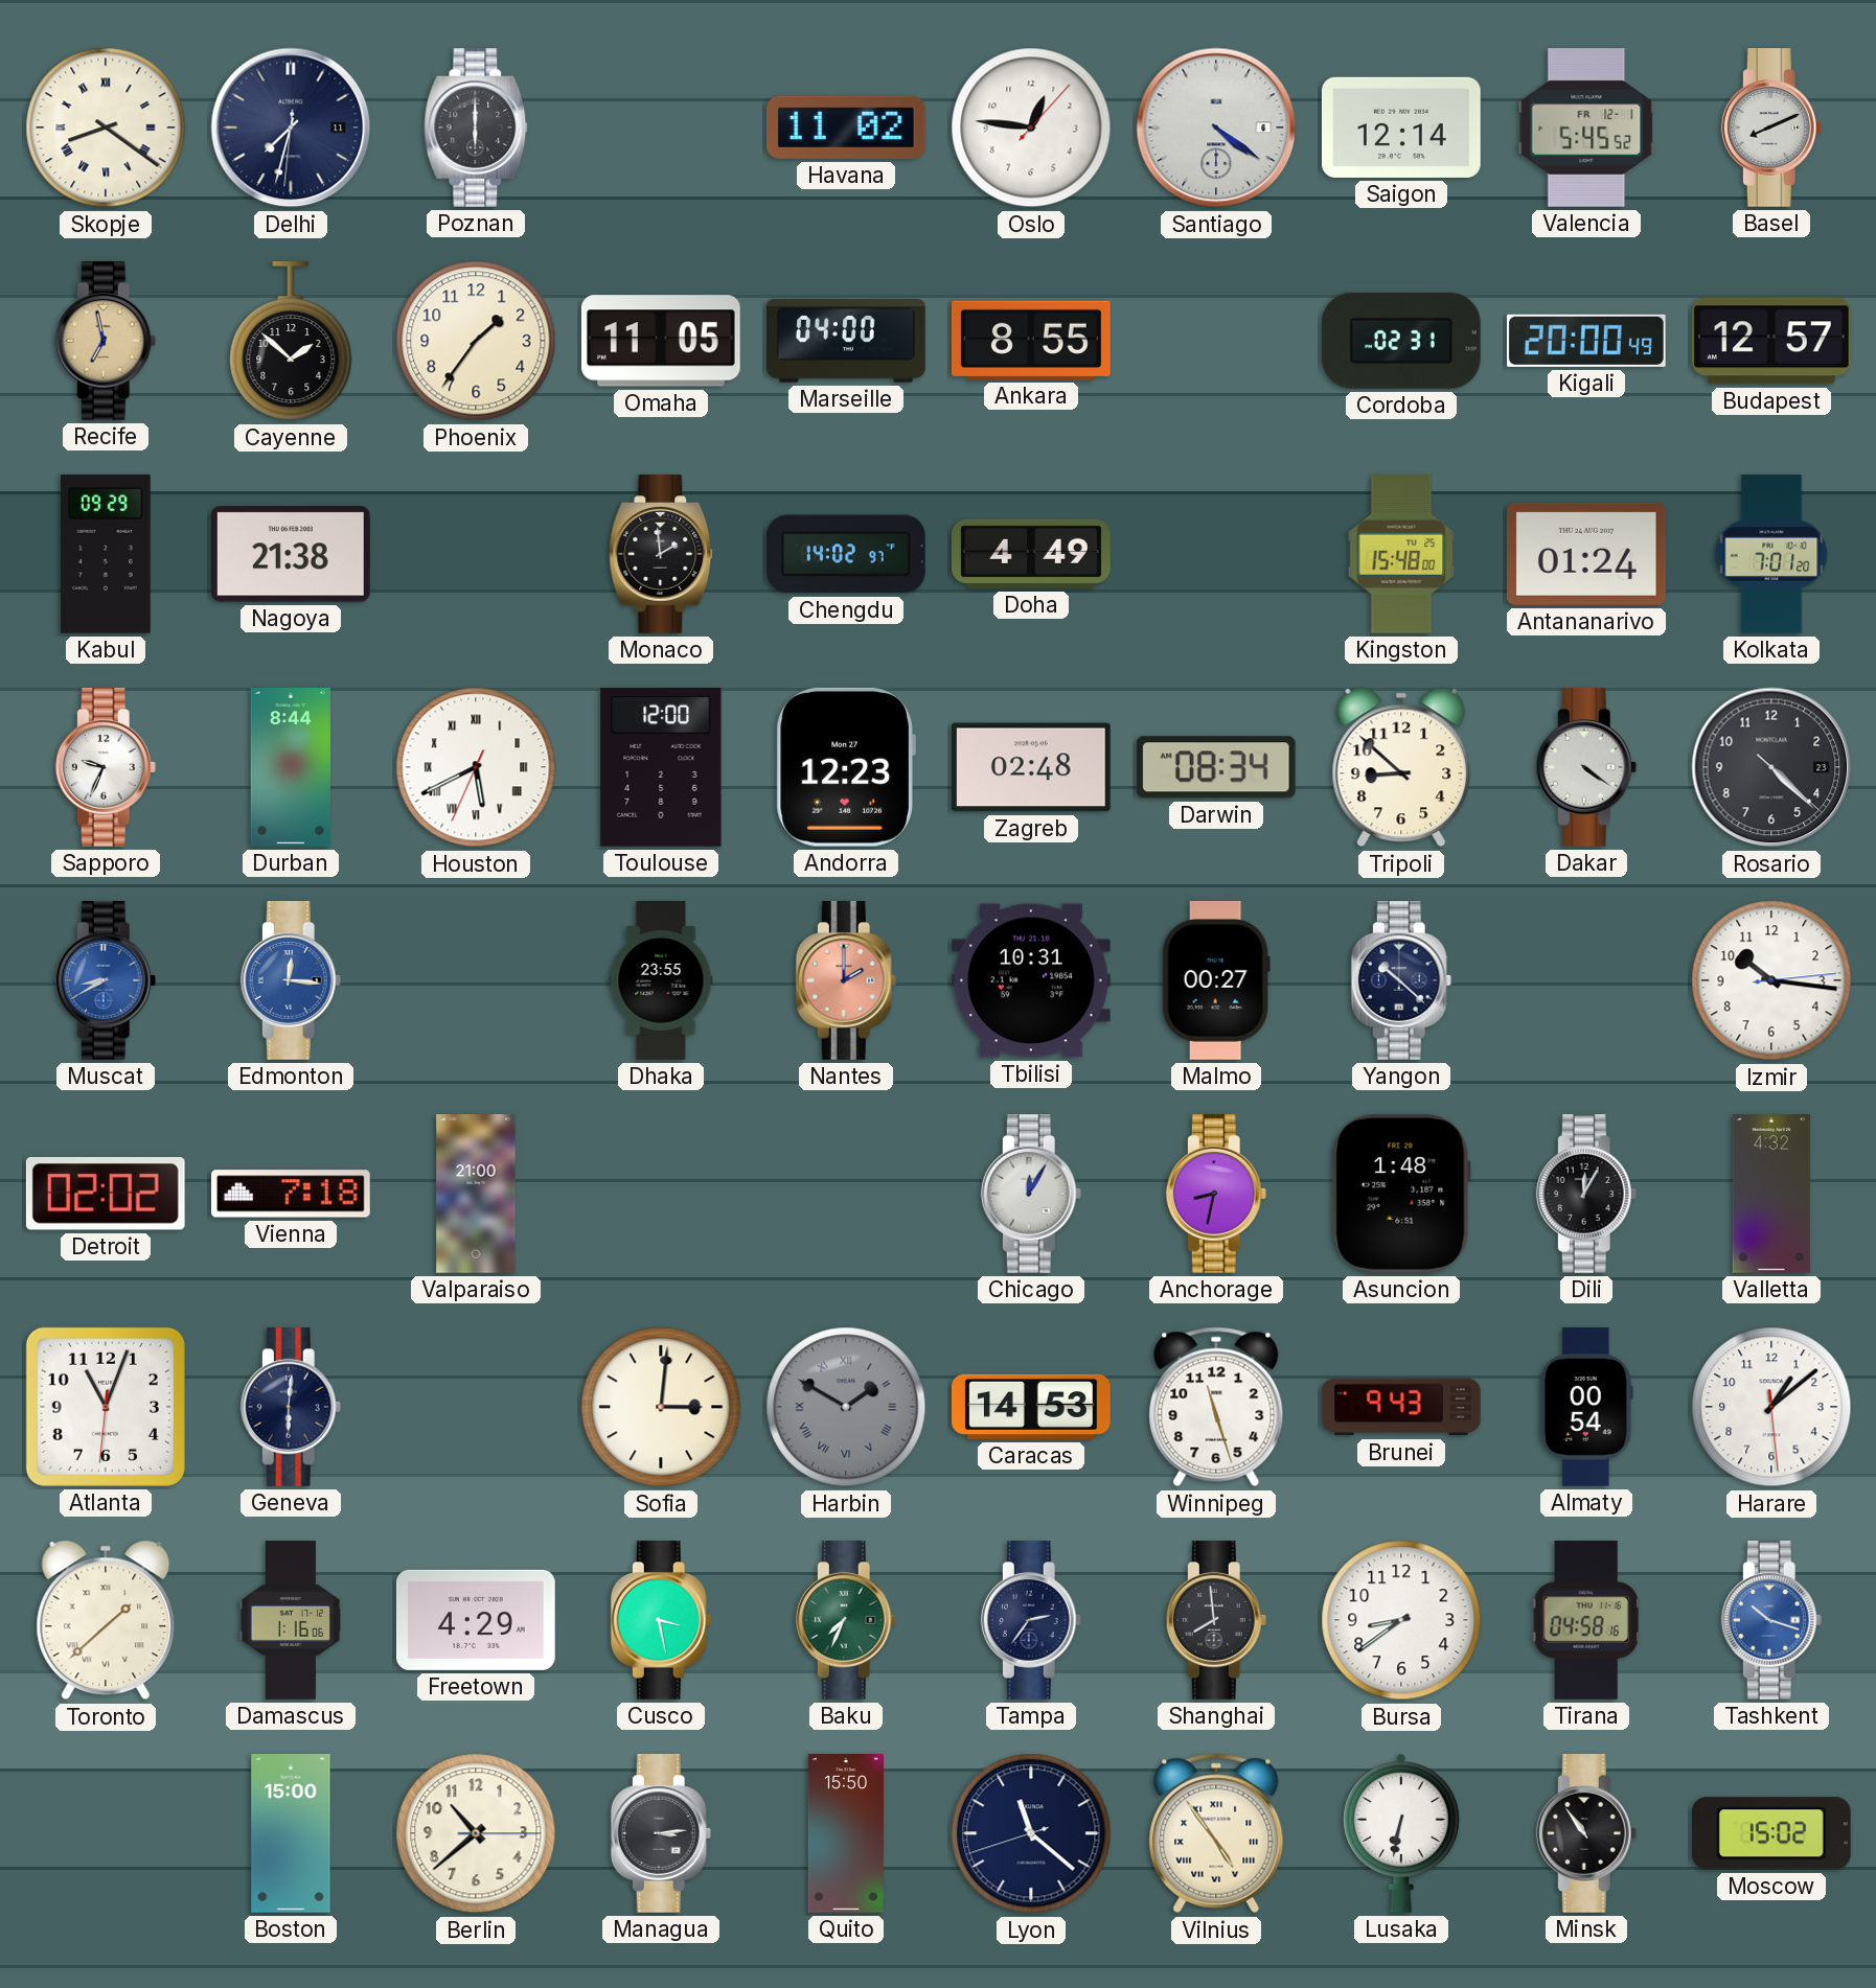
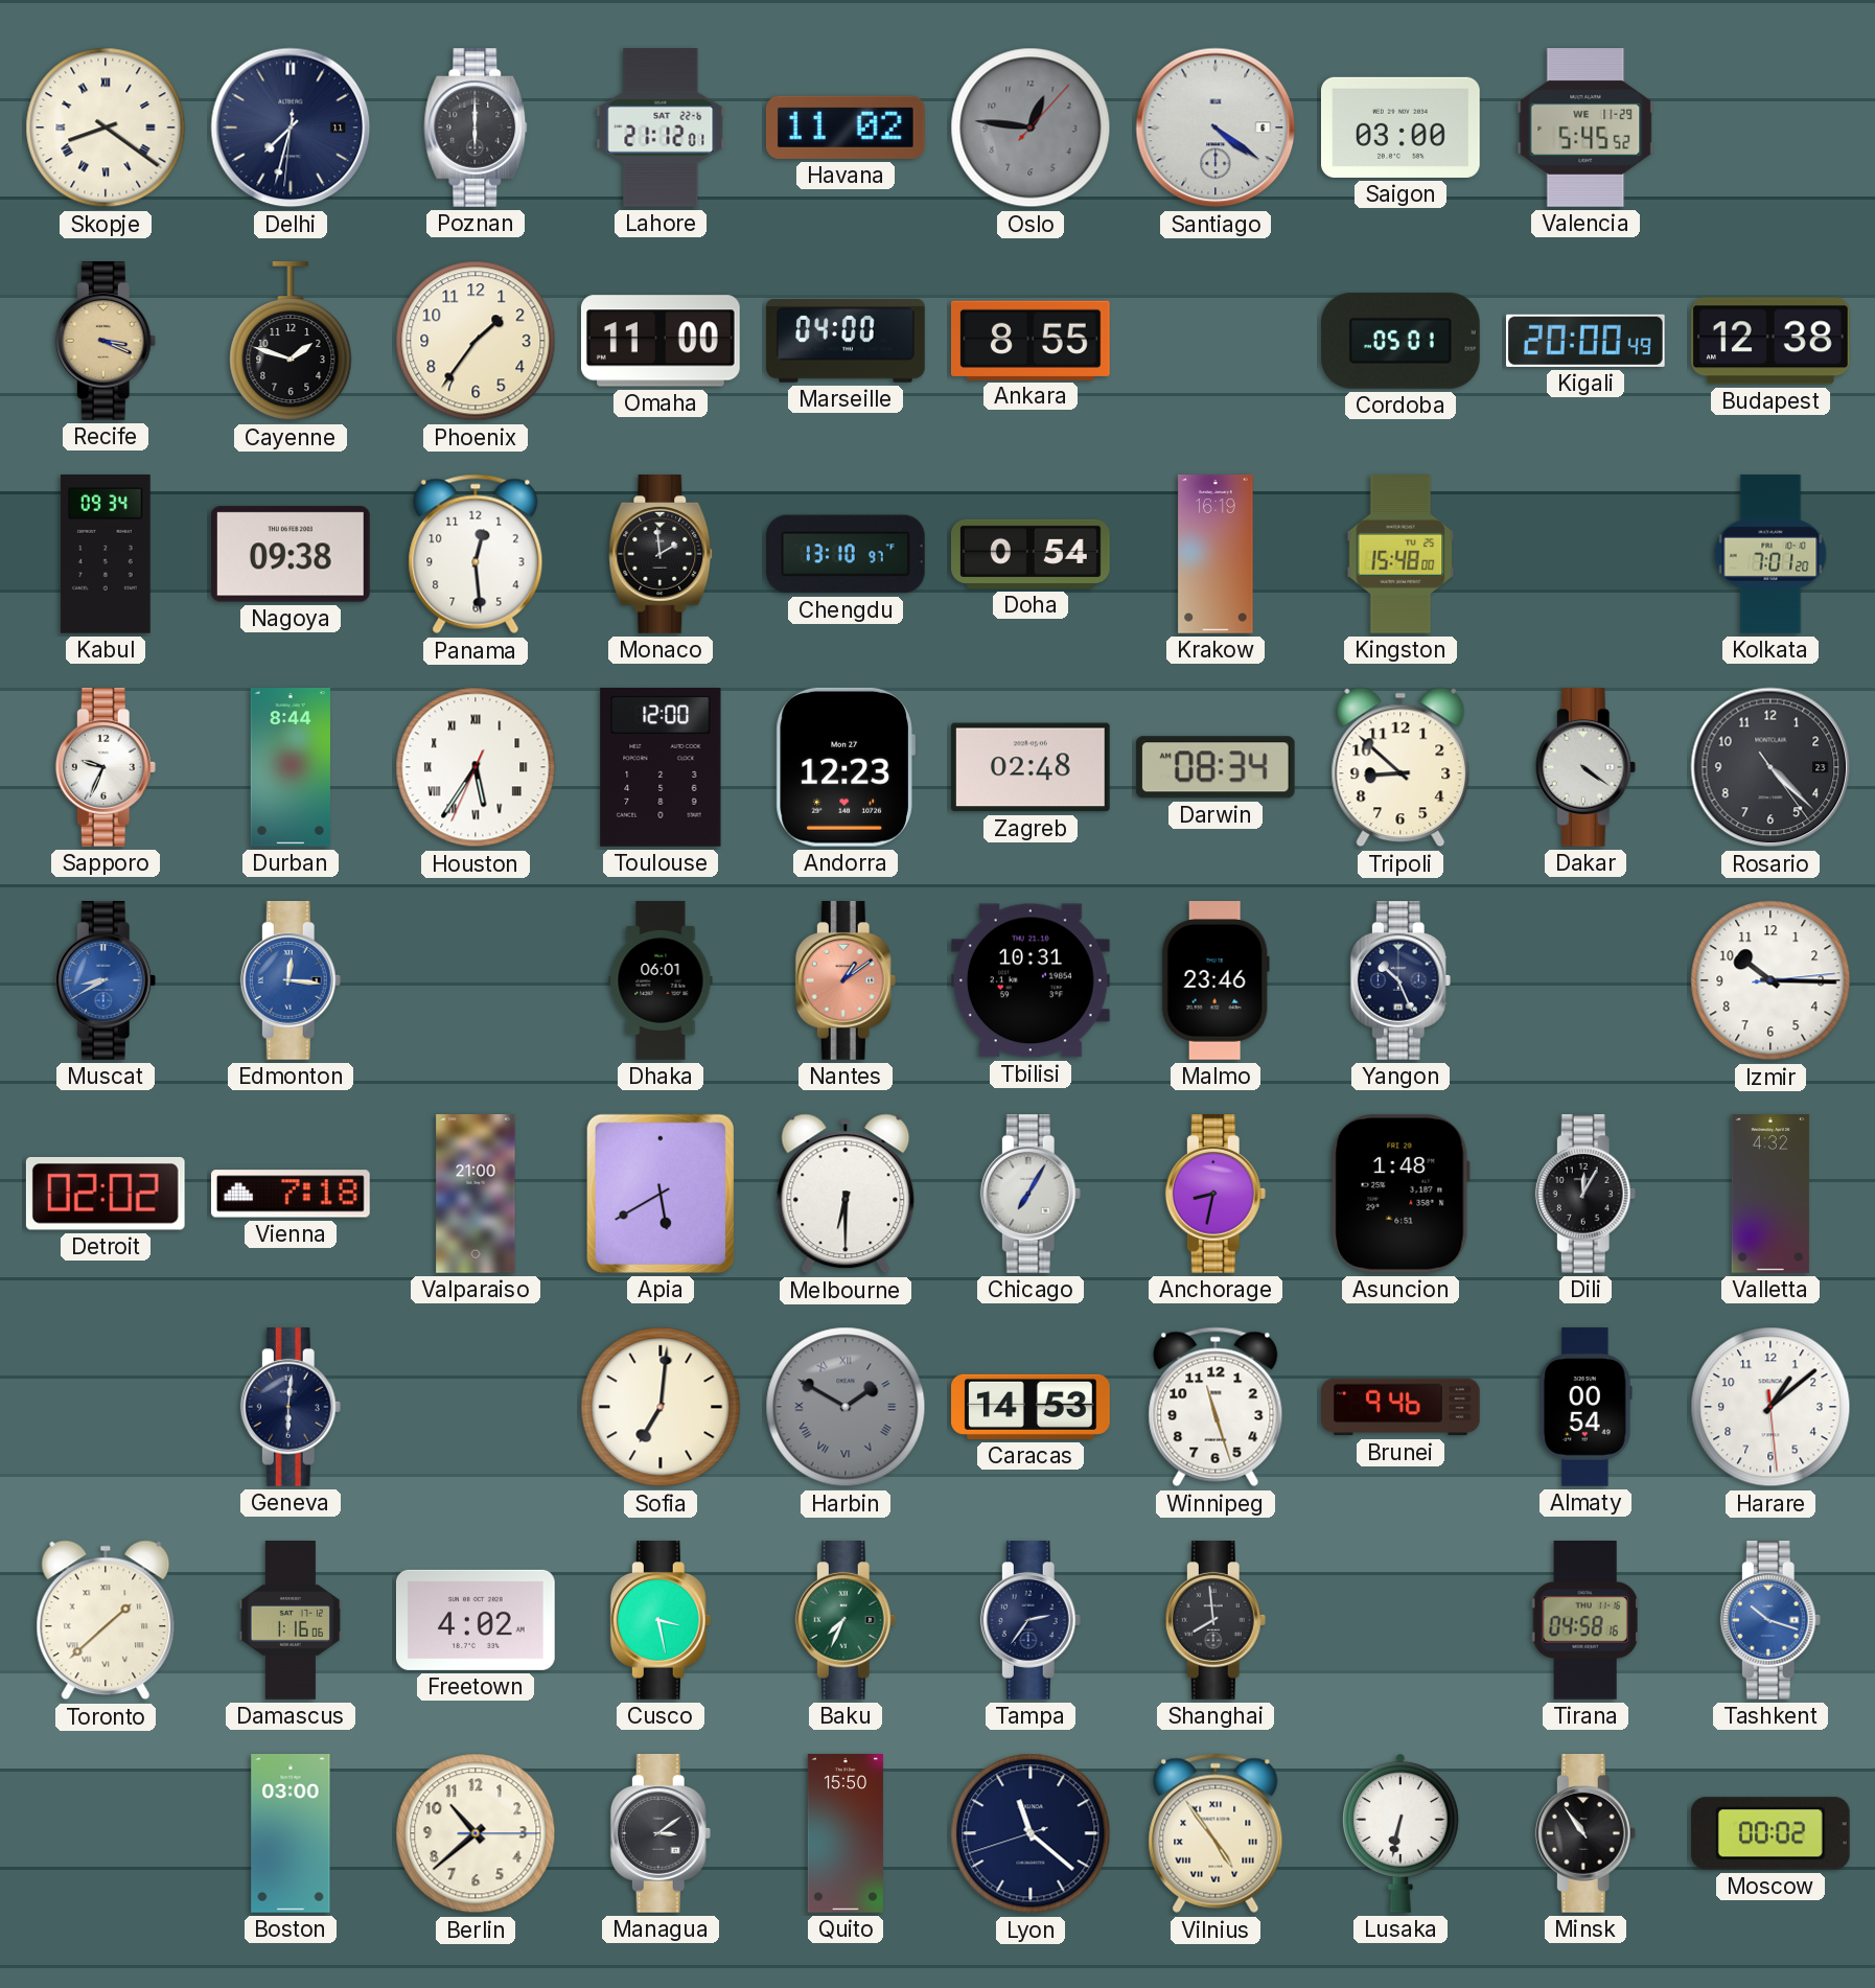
Lahore: none -> 21:12
Oslo dial: white -> grey
Saigon: 12:14 -> 03:00
Valencia date: FR 12-1 -> WE 11-29
Basel: 8:11 -> none
Recife: 6:58 -> 3:19
Cayenne: 1:52 -> 1:48
Omaha: 11:05 -> 11:00
Cordoba: 02:31 -> 05:01
Budapest: 12:57 -> 12:38
Kabul: 09:29 -> 09:34
Nagoya: 21:38 -> 09:38
Panama: none -> 12:29
Chengdu: 14:02 -> 13:10
Doha: 4:49 -> 0:54
Krakow: none -> 16:19
Antananarivo: 01:24 -> none
Houston: 5:40 -> 5:35
Rosario: 4:22:22 -> 4:22:24
Dhaka: 23:55 -> 06:01
Nantes: 2:00 -> 1:09
Malmo: 00:27 -> 23:46
Yangon: 10:22 -> 10:26
Izmir: 10:16 -> 10:15
Apia: none -> 5:40
Melbourne: none -> 6:30
Chicago: 12:05 -> 7:05
Atlanta: 11:03 -> none
Sofia: 3:01 -> 7:01
Brunei: 9:43 -> 9:46
Freetown: 4:29 -> 4:02
Bursa: 8:39 -> none
Boston: 15:00 -> 03:00
Managua: 3:14 -> 3:09
Moscow: 15:02 -> 00:02
